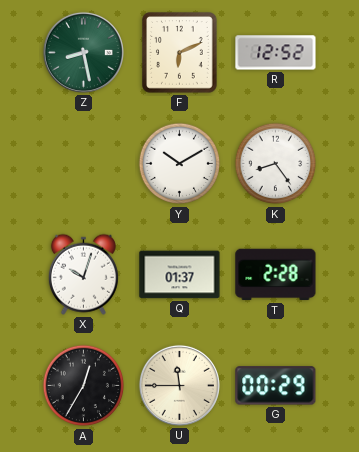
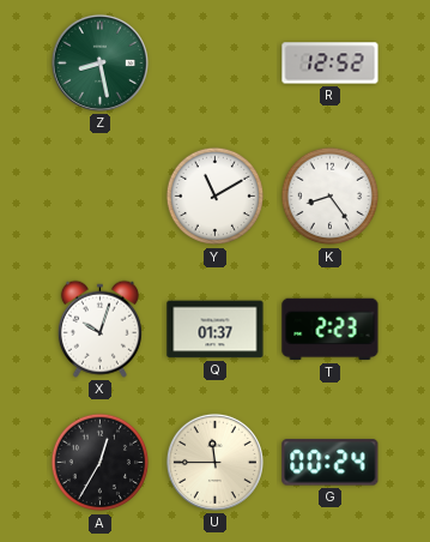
F: 6:11 -> none
Y: 10:10 -> 11:10
T: 2:28 -> 2:23
G: 00:29 -> 00:24
